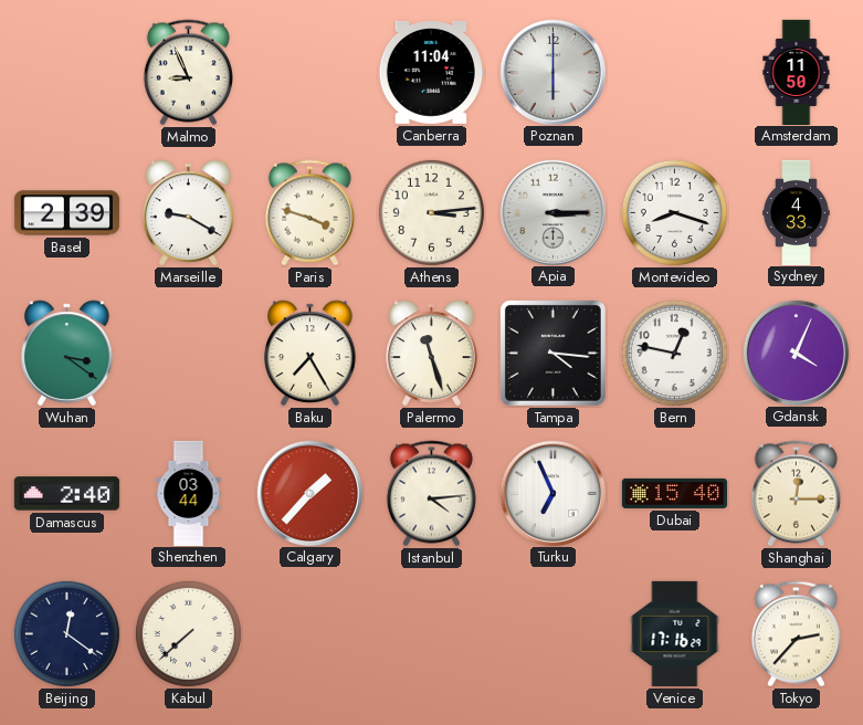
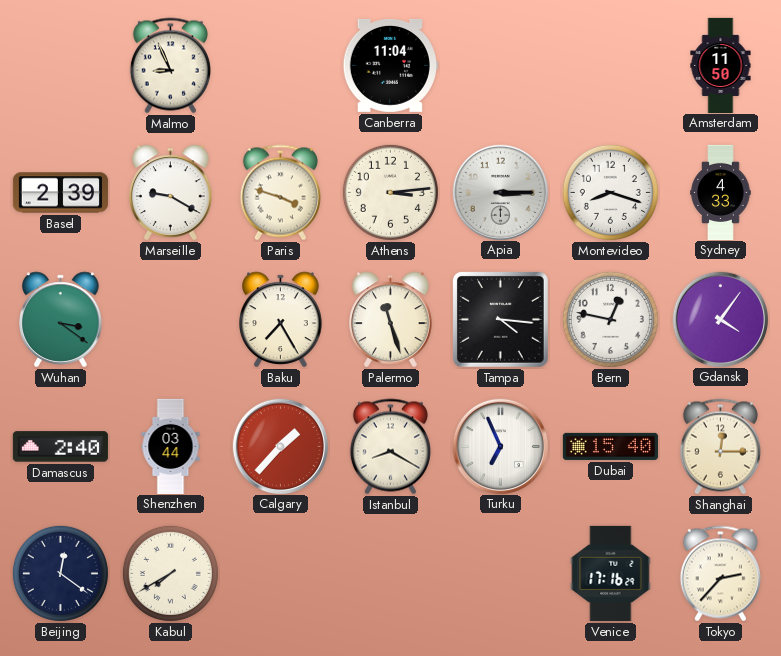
Poznan: 6:00 -> none
Gdansk: 4:04 -> 4:06
Istanbul: 4:14 -> 8:20
Kabul: 7:38 -> 7:40
